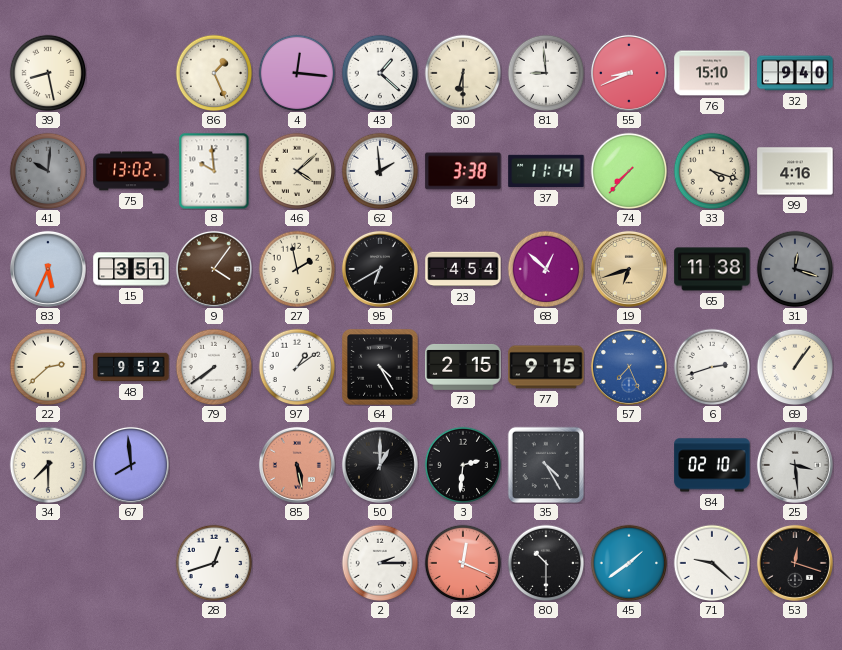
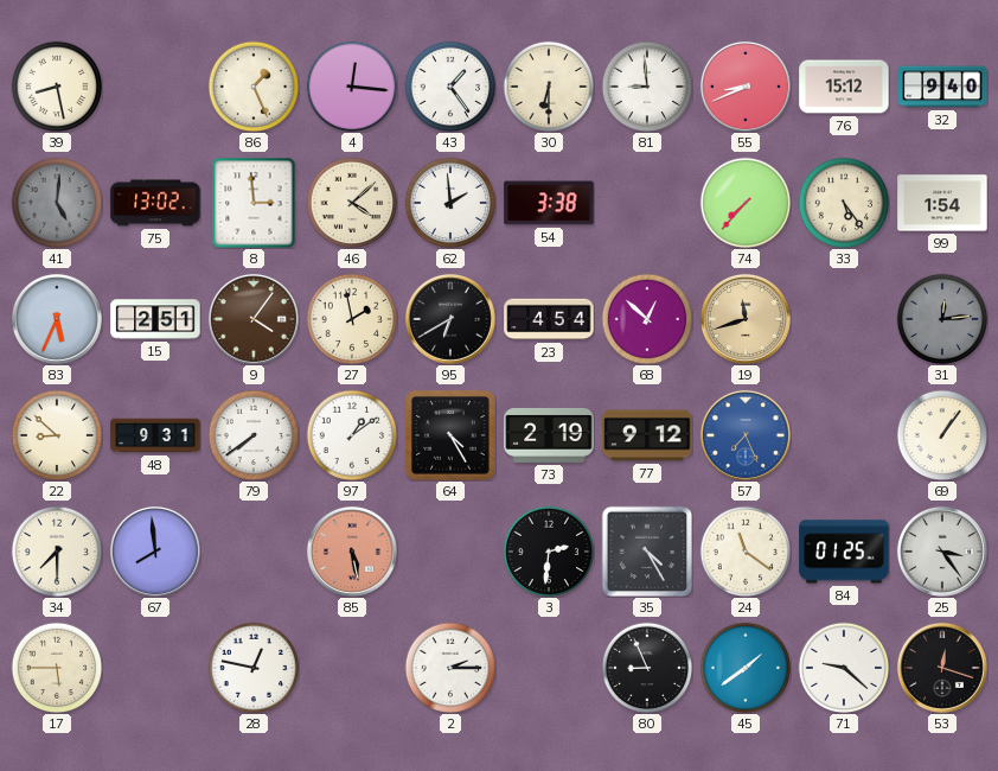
43: 1:22 -> 1:24
76: 15:10 -> 15:12
41: 10:01 -> 5:01
8: 9:59 -> 2:59
37: 11:14 -> none
33: 4:18 -> 5:24
99: 4:16 -> 1:54
15: 3:51 -> 2:51
19: 6:42 -> 11:42
65: 11:38 -> none
31: 12:18 -> 12:14
22: 2:38 -> 8:52
48: 9:52 -> 9:31
73: 2:15 -> 2:19
77: 9:15 -> 9:12
6: 2:42 -> none
50: 1:00 -> none
24: none -> 11:21
84: 02:10 -> 01:25
25: 3:29 -> 3:24
17: none -> 5:45
28: 12:42 -> 12:47
42: 12:19 -> none
80: 10:30 -> 8:56
